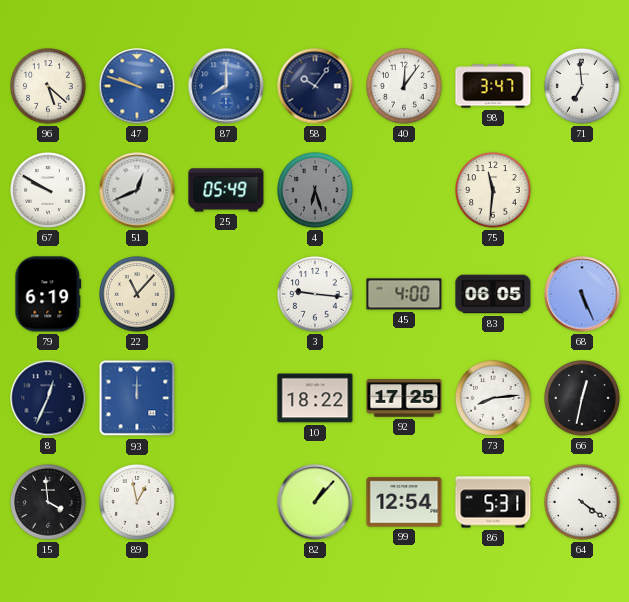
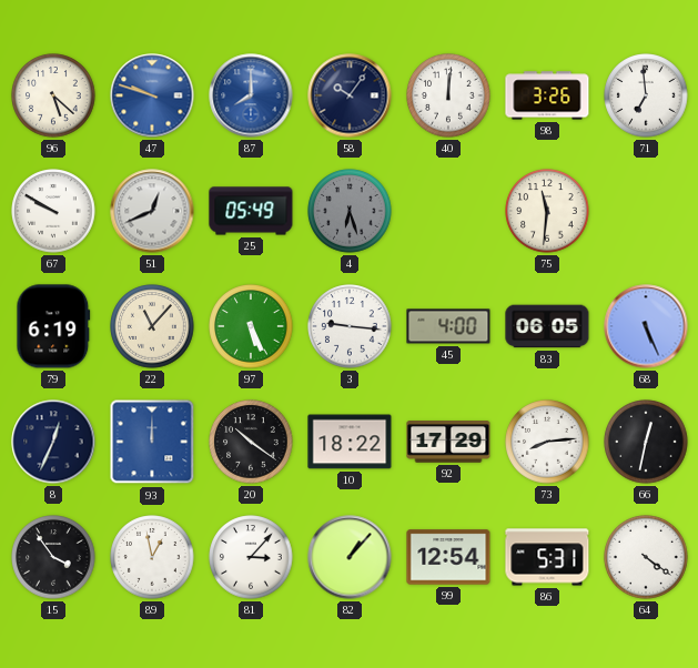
40: 12:06 -> 12:01
98: 3:47 -> 3:26
97: none -> 5:26
20: none -> 10:21
92: 17:25 -> 17:29
15: 3:59 -> 3:54
81: none -> 3:07
